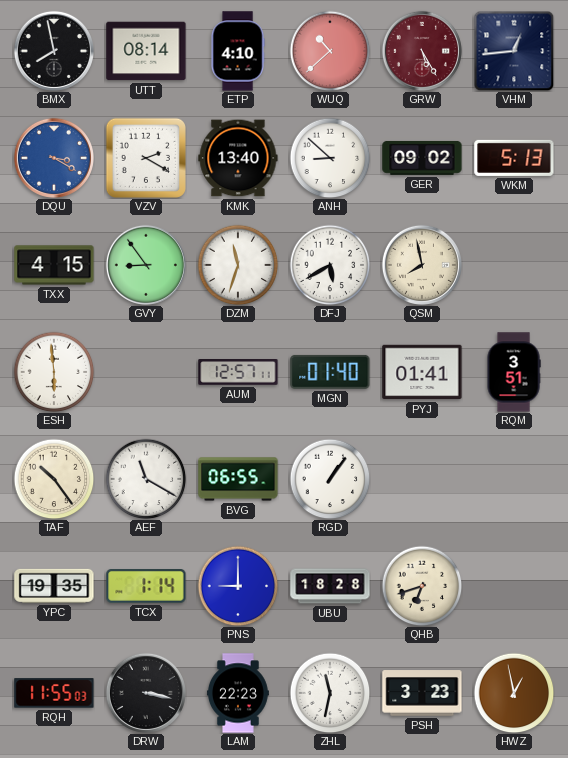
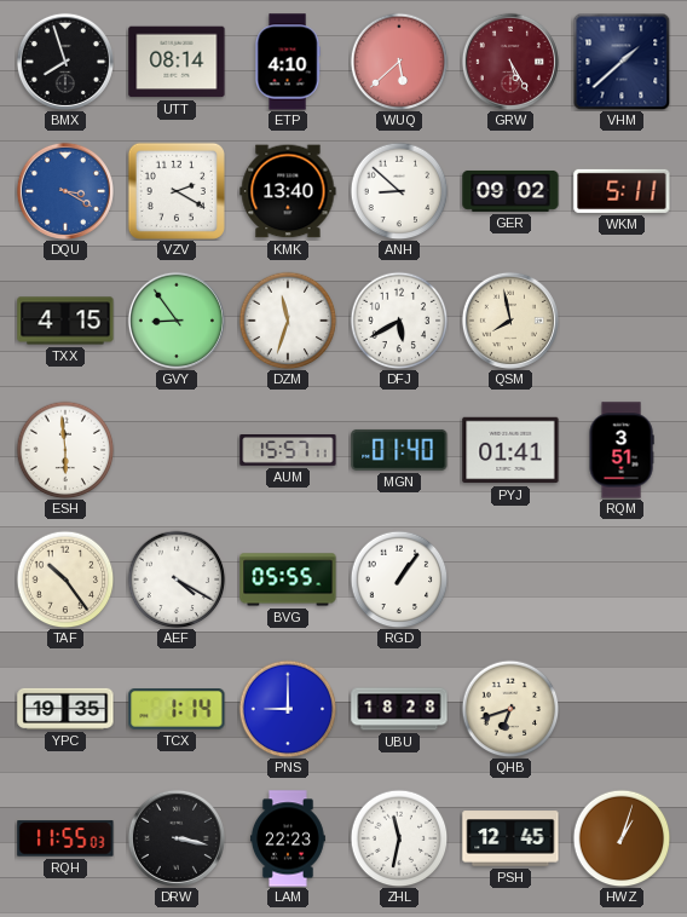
BMX: 7:58 -> 7:57
WUQ: 10:38 -> 5:38
VHM: 12:44 -> 1:38
WKM: 5:13 -> 5:11
AUM: 12:57 -> 15:57
AEF: 11:20 -> 4:20
BVG: 06:55 -> 05:55
PSH: 3:23 -> 12:45
HWZ: 12:58 -> 1:03
